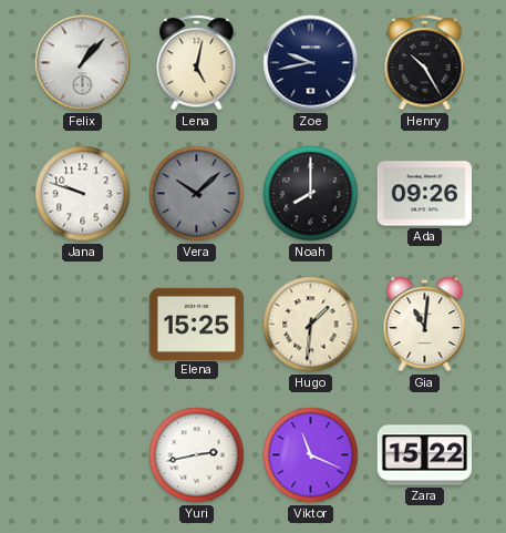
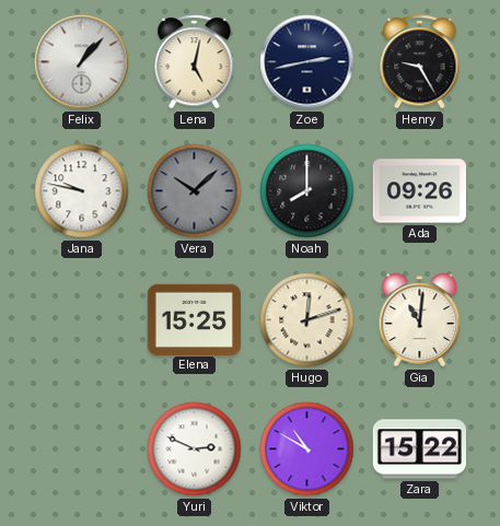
Zoe: 9:43 -> 2:43
Henry: 10:25 -> 9:25
Jana: 9:48 -> 9:47
Hugo: 1:31 -> 12:12
Yuri: 2:43 -> 2:49
Viktor: 11:19 -> 10:50
